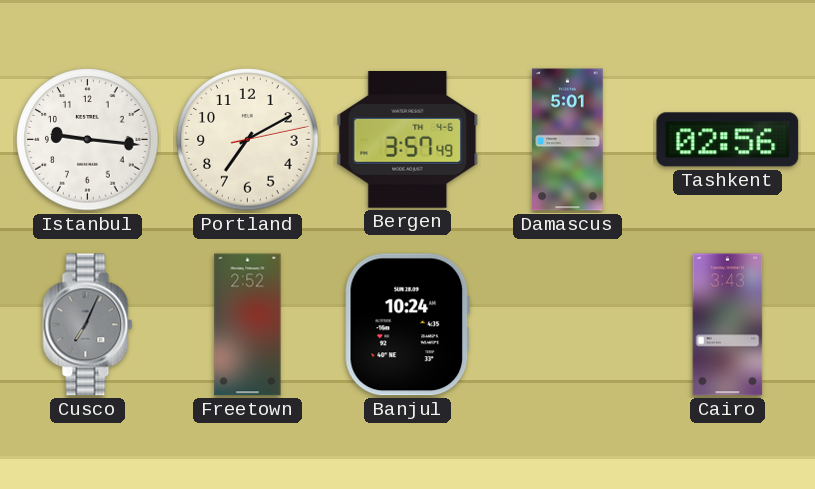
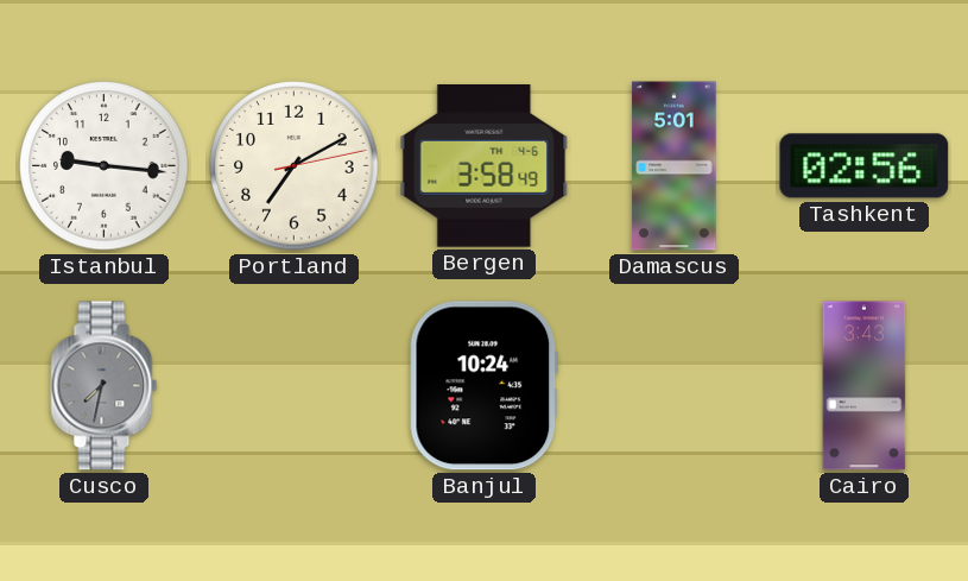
Bergen: 3:57 -> 3:58
Cusco: 7:04 -> 7:32
Freetown: 2:52 -> none
